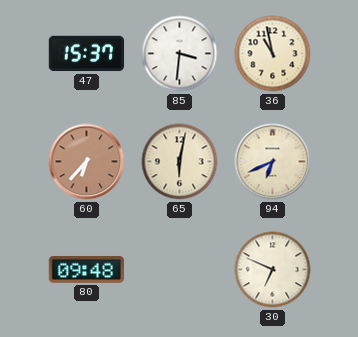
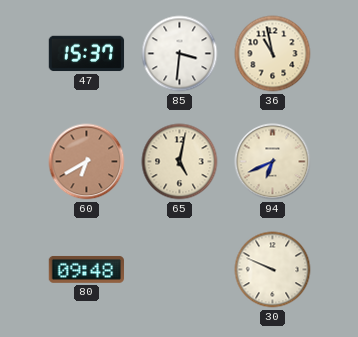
60: 6:37 -> 6:40
65: 6:02 -> 5:02
30: 6:49 -> 9:49
